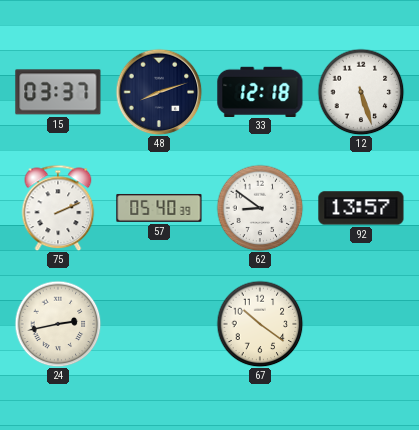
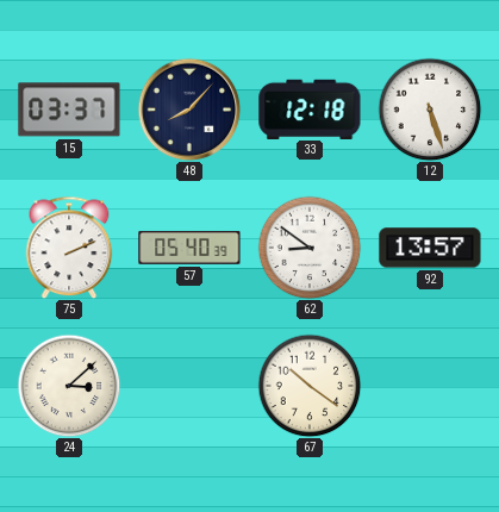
48: 8:12 -> 8:07
24: 2:43 -> 3:08
